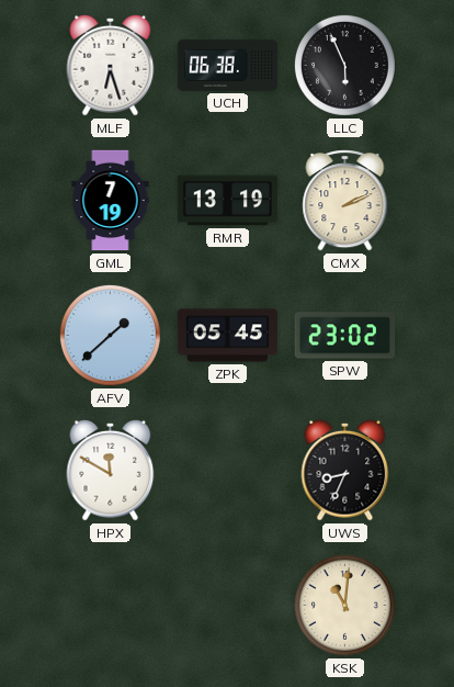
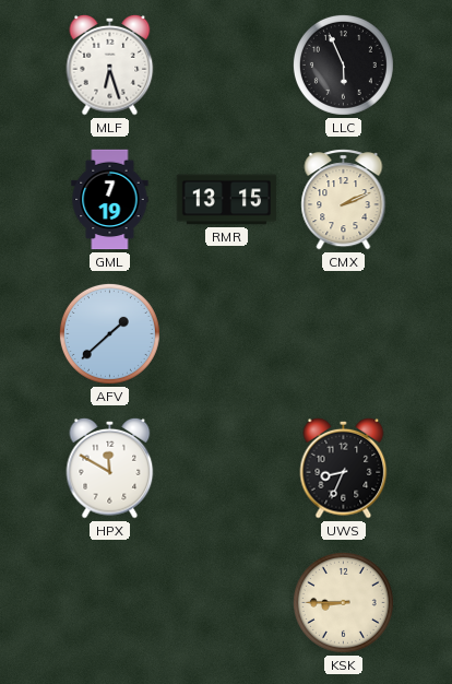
UCH: 06:38 -> none
RMR: 13:19 -> 13:15
ZPK: 05:45 -> none
SPW: 23:02 -> none
KSK: 11:01 -> 8:45
